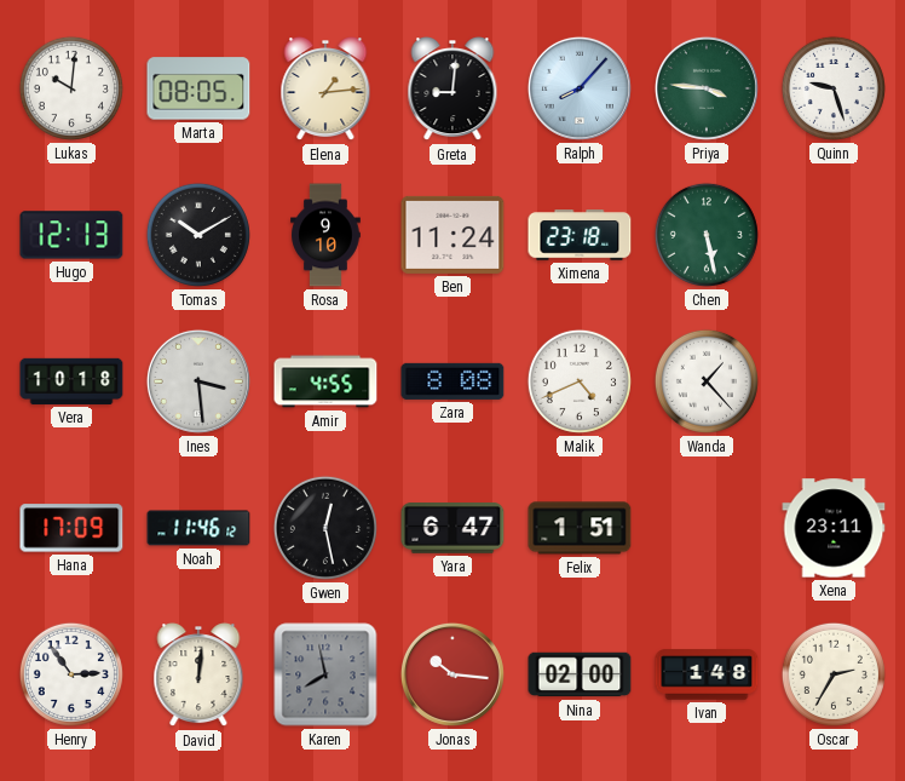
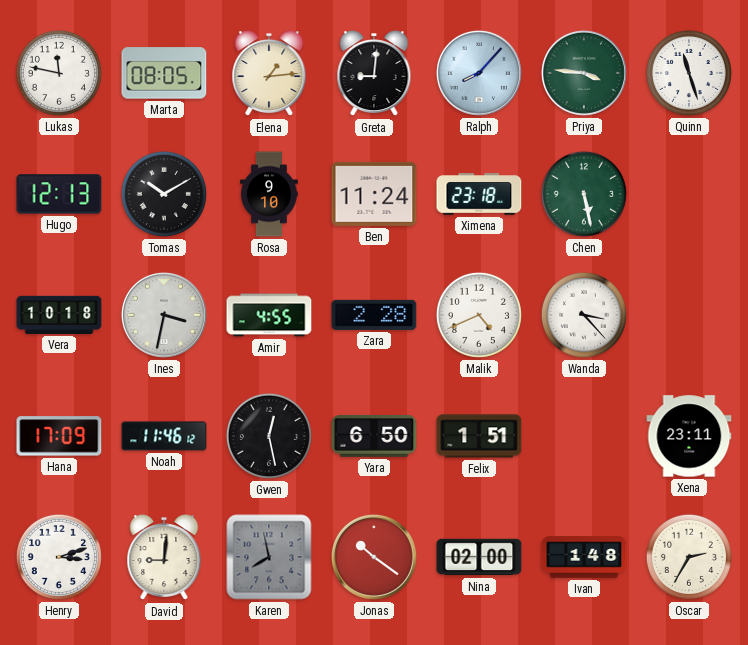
Lukas: 10:01 -> 11:47
Quinn: 9:27 -> 11:27
Ines: 3:29 -> 3:32
Zara: 8:08 -> 2:28
Wanda: 1:23 -> 3:23
Yara: 6:47 -> 6:50
Henry: 2:54 -> 3:12
David: 12:01 -> 9:01
Jonas: 10:16 -> 10:21
